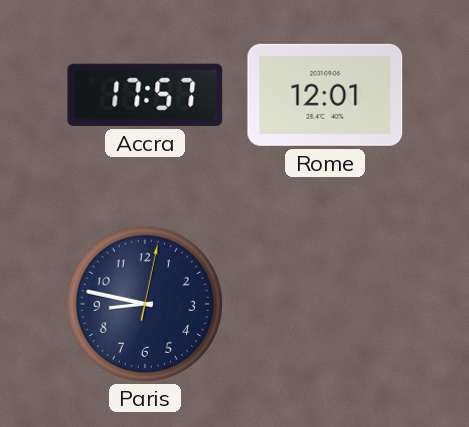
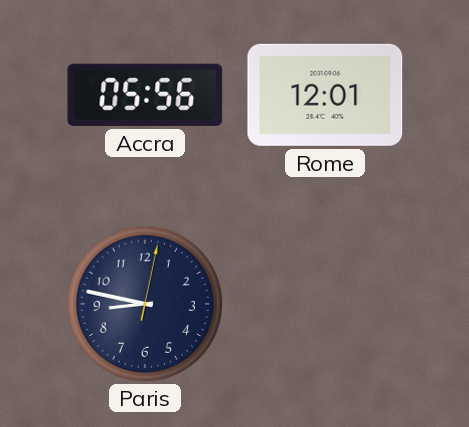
Accra: 17:57 -> 05:56
